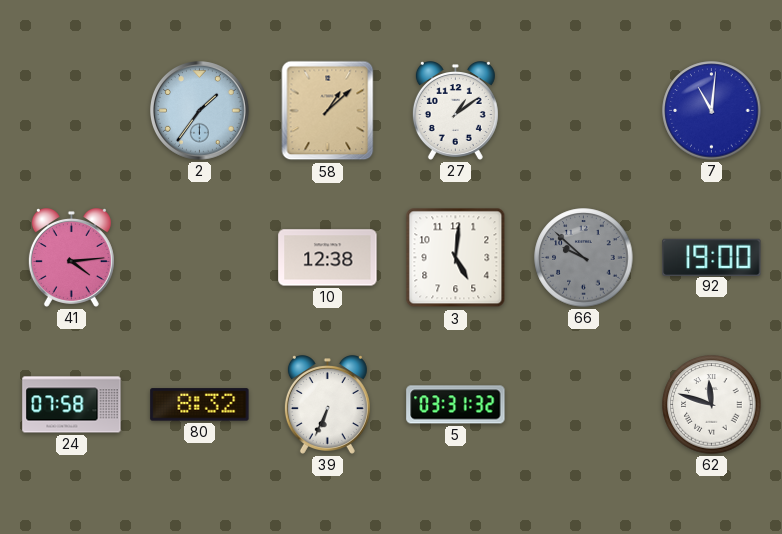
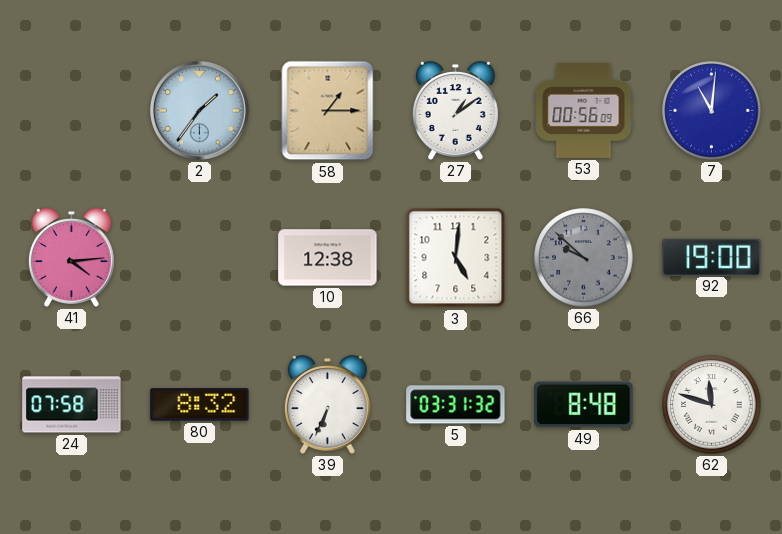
58: 1:08 -> 1:15
53: none -> 00:56
49: none -> 8:48
